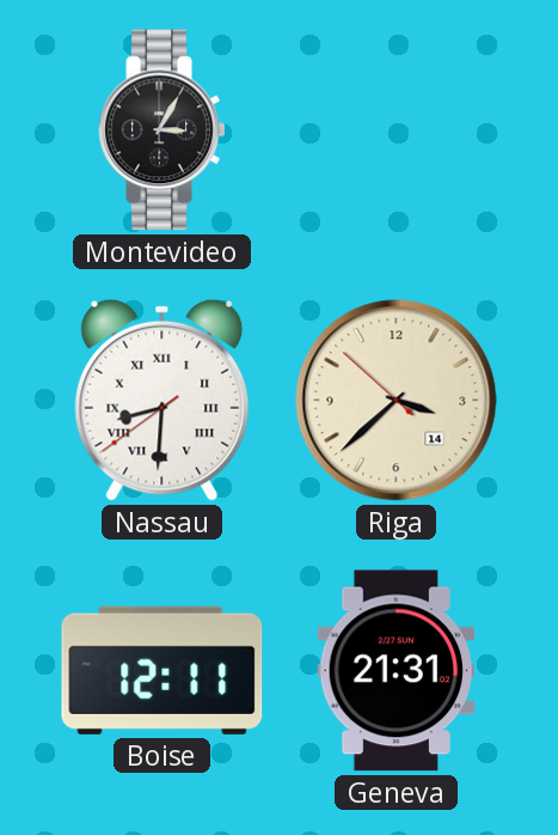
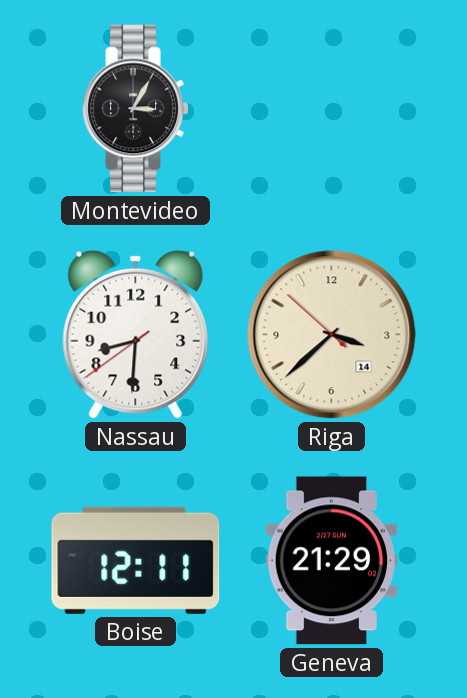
Nassau numerals: Roman -> Arabic
Geneva: 21:31 -> 21:29
